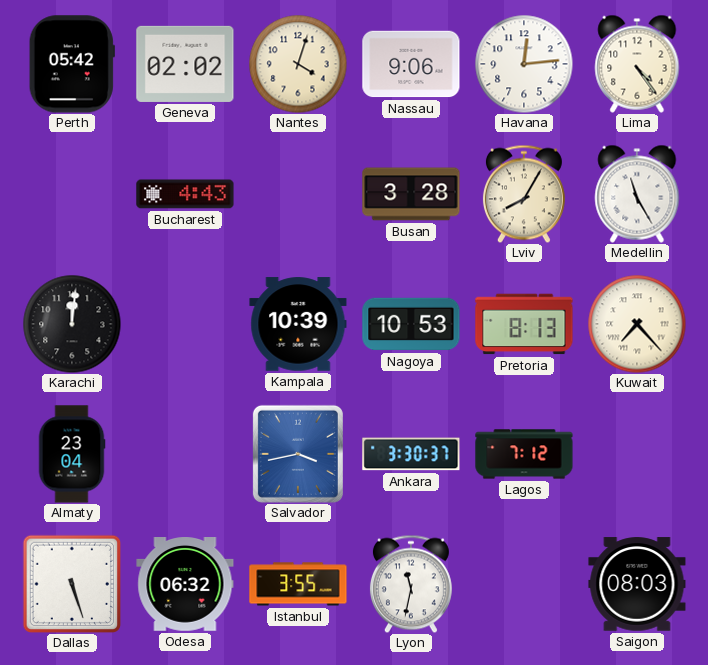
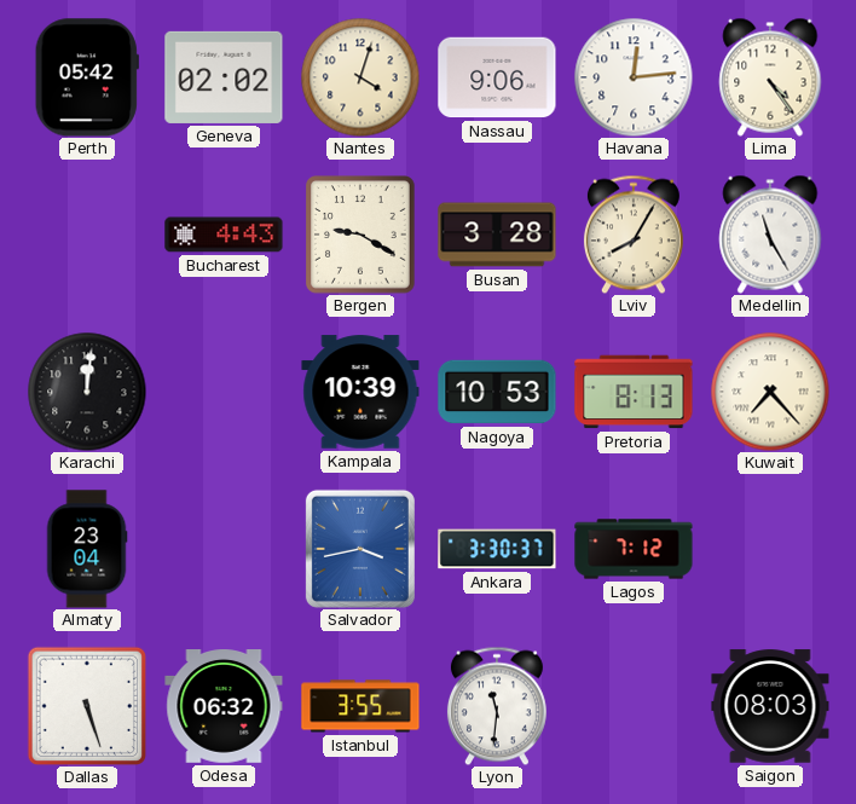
Bergen: none -> 9:20
Lyon: 11:32 -> 11:31
